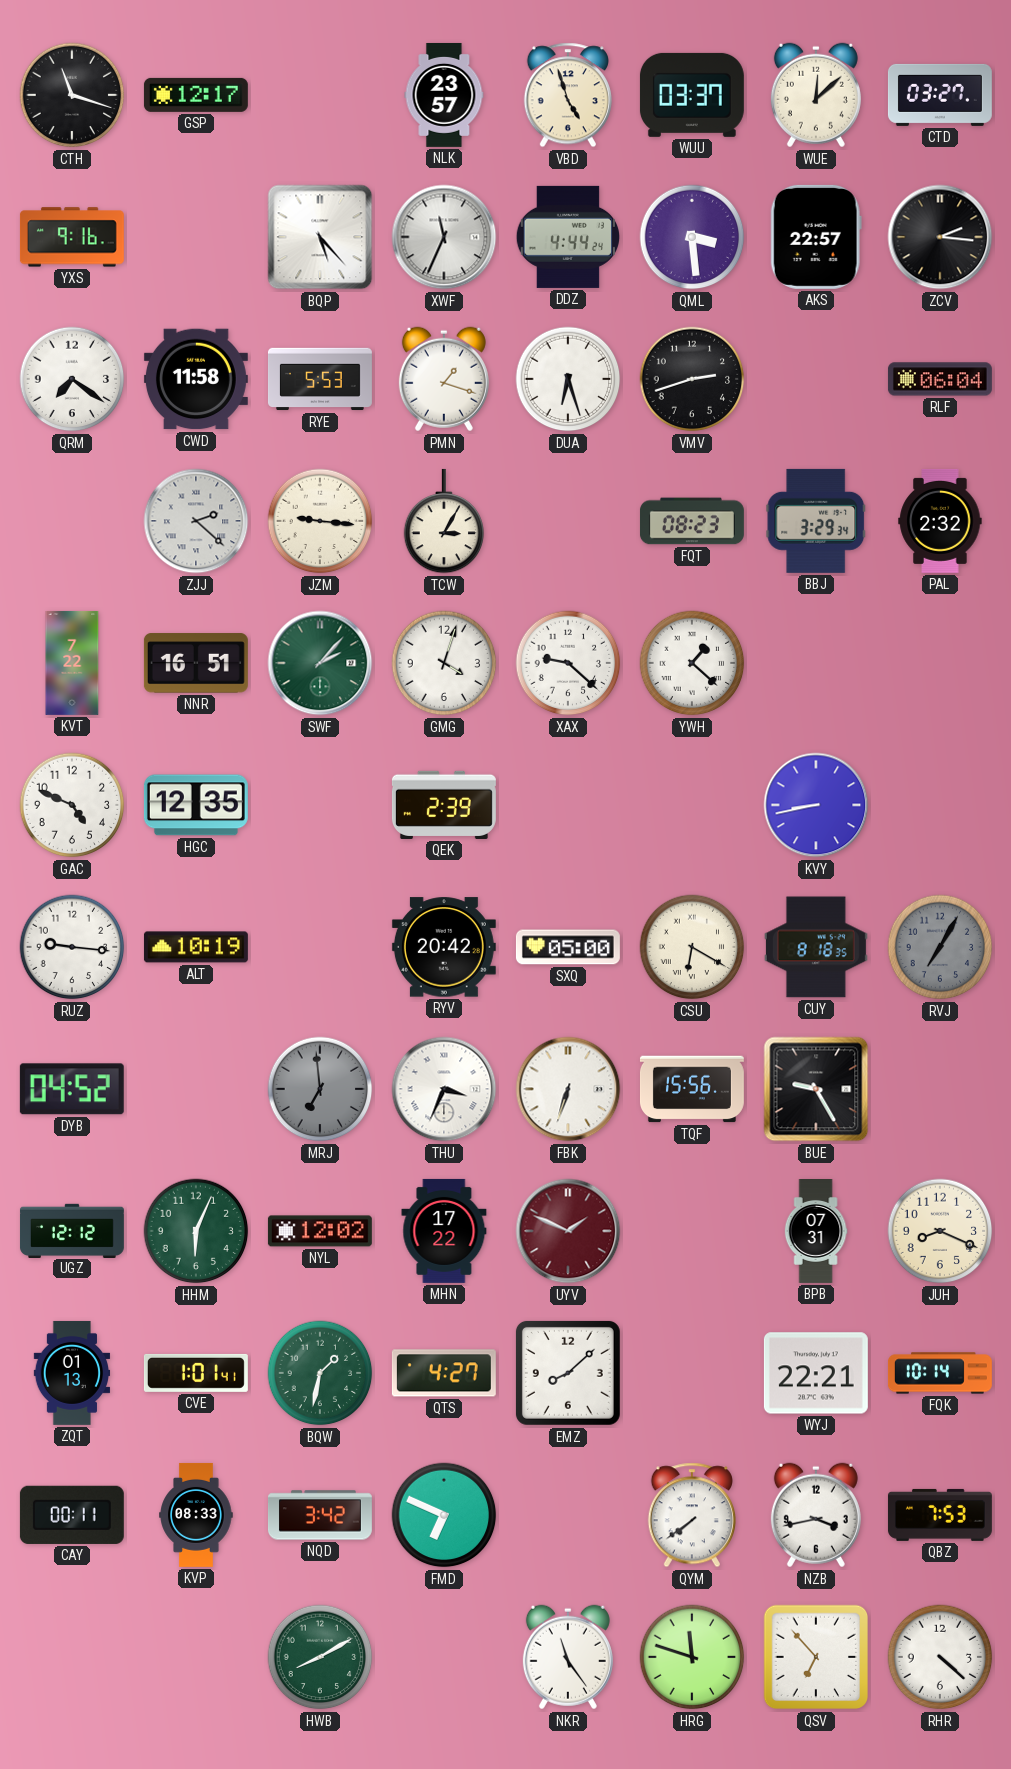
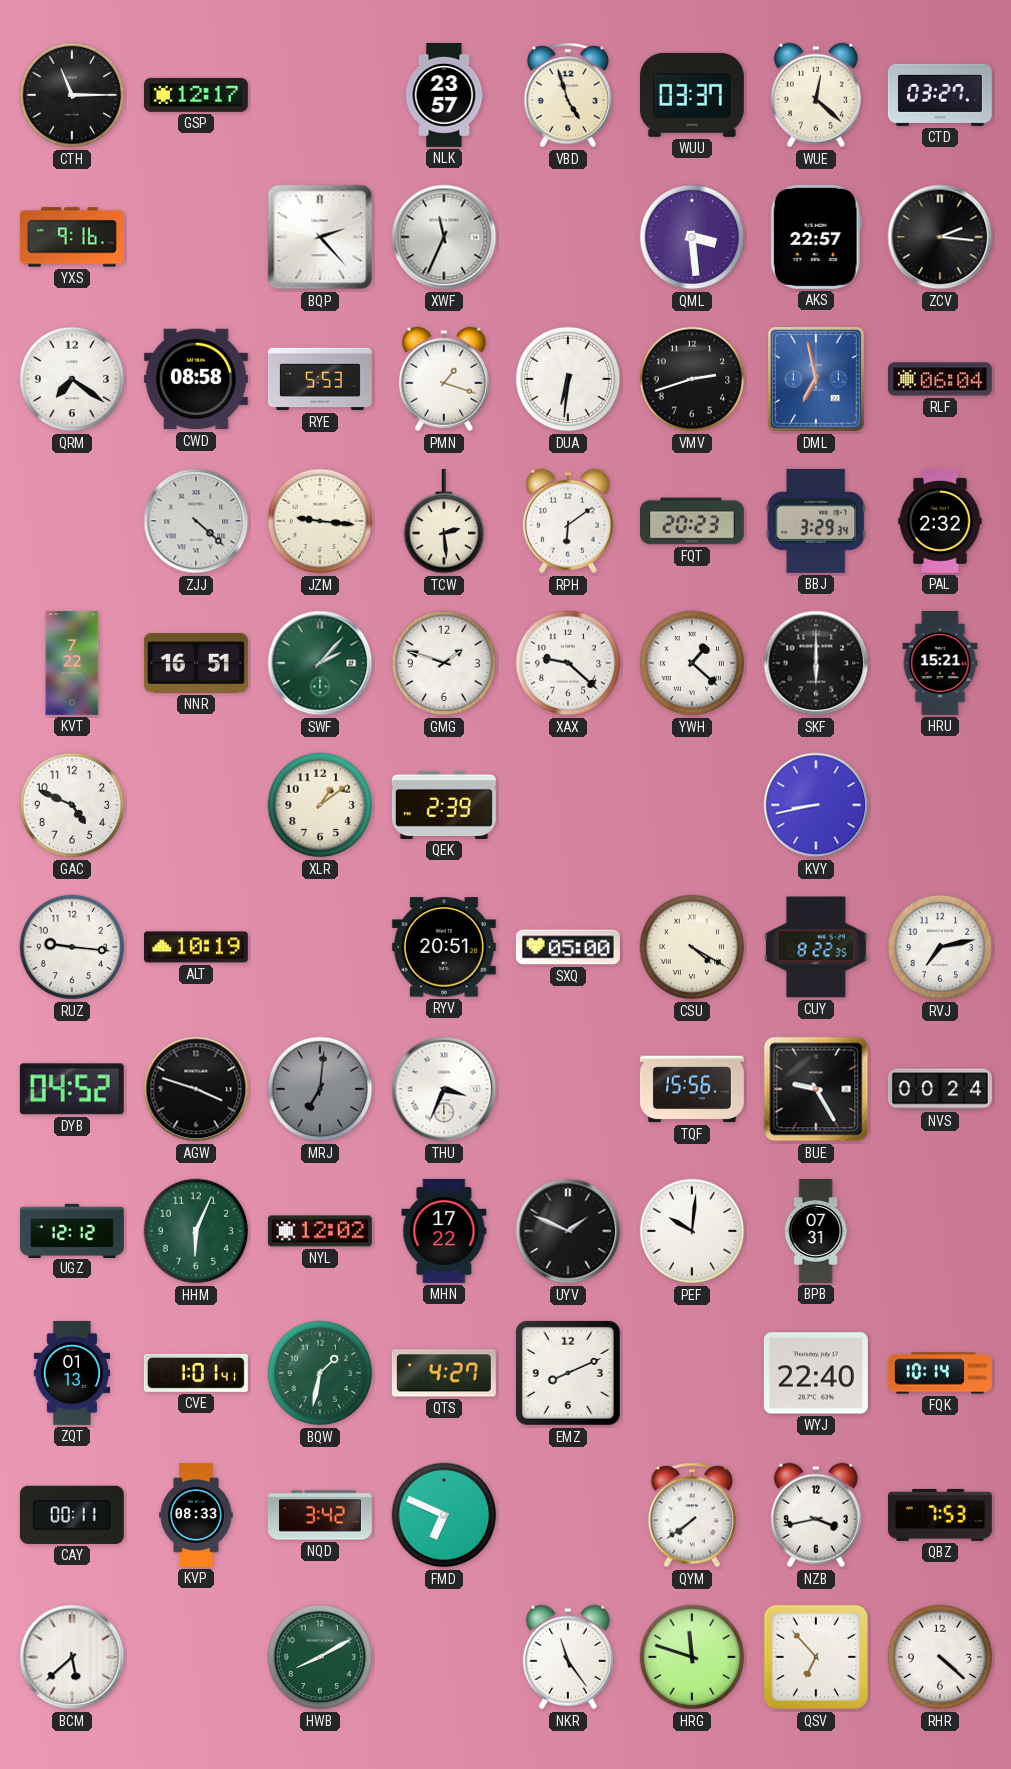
CTH: 11:18 -> 11:15
WUE: 12:08 -> 12:22
BQP: 5:23 -> 2:23
DDZ: 4:44 -> none
CWD: 11:58 -> 08:58
DUA: 6:27 -> 6:31
DML: none -> 6:58
ZJJ: 2:22 -> 4:22
TCW: 3:05 -> 2:29
RPH: none -> 6:09
FQT: 08:23 -> 20:23
GMG: 4:03 -> 1:48
SKF: none -> 6:00
HRU: none -> 15:21
HGC: 12:35 -> none
XLR: none -> 1:09
RYV: 20:42 -> 20:51
CSU: 6:20 -> 4:20
CUY: 8:18 -> 8:22
RVJ: 7:05 -> 7:13
RVJ dial: grey -> white
AGW: none -> 3:48
MRJ: 6:59 -> 7:01
FBK: 6:33 -> none
NVS: none -> 00:24
UYV dial: burgundy -> black
PEF: none -> 10:01
JUH: 8:19 -> none
EMZ: 8:08 -> 8:11
WYJ: 22:21 -> 22:40
BCM: none -> 5:38
